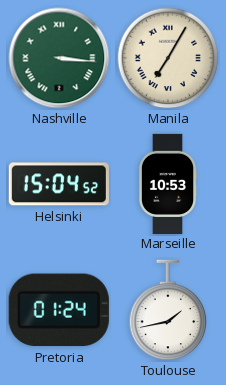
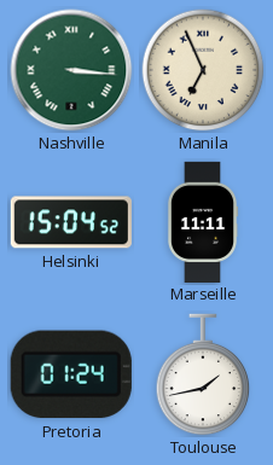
Manila: 7:05 -> 6:56
Marseille: 10:53 -> 11:11
